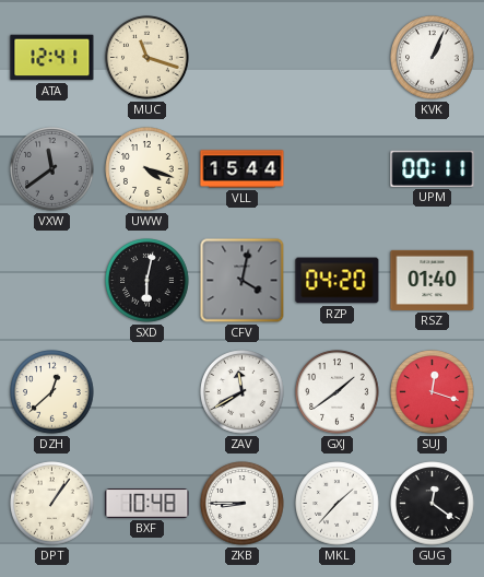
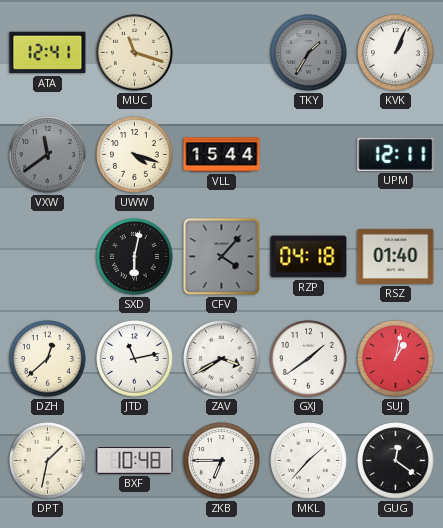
TKY: none -> 1:35
UPM: 00:11 -> 12:11
CFV: 4:02 -> 4:07
RZP: 04:20 -> 04:18
JTD: none -> 11:13
ZAV: 11:40 -> 3:40
SUJ: 12:18 -> 1:02
DPT: 1:06 -> 1:32
ZKB: 8:45 -> 6:45
